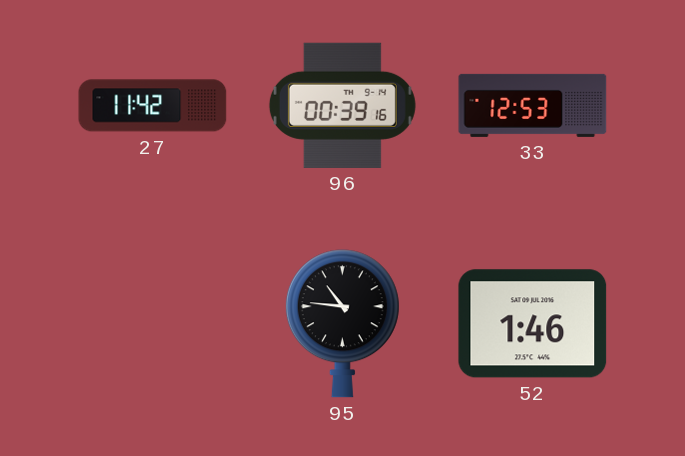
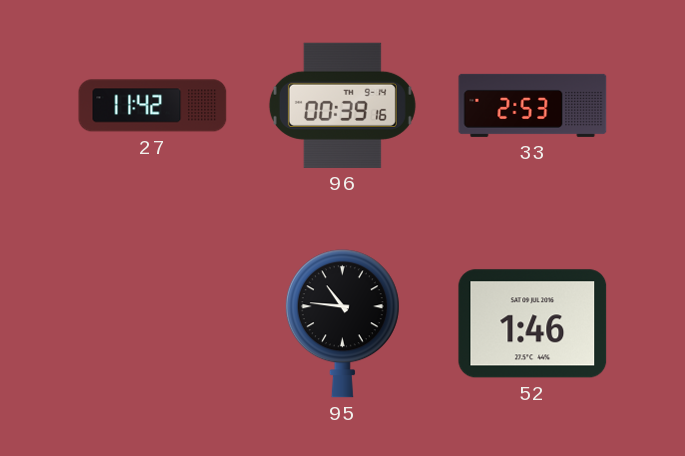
33: 12:53 -> 2:53
